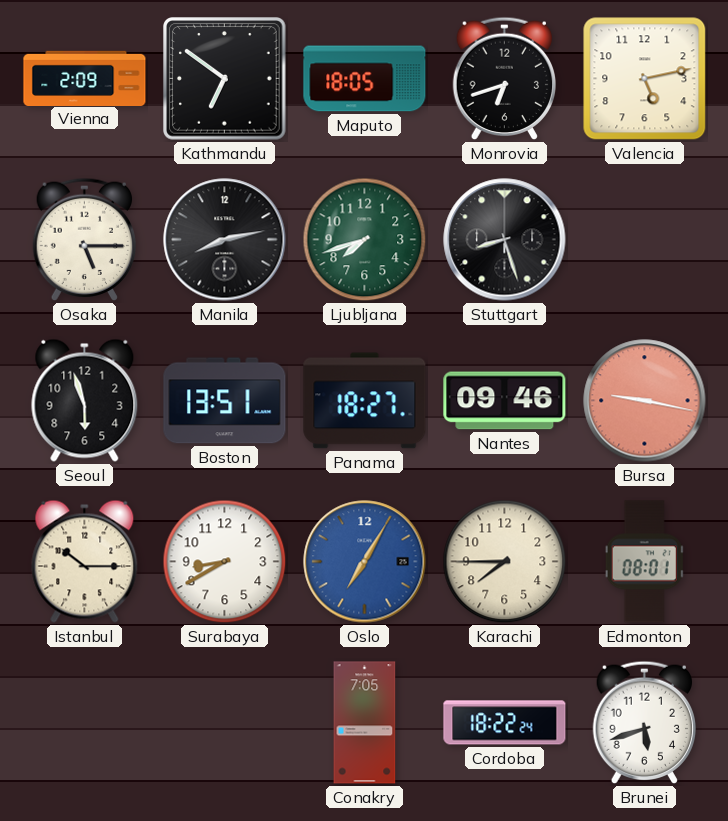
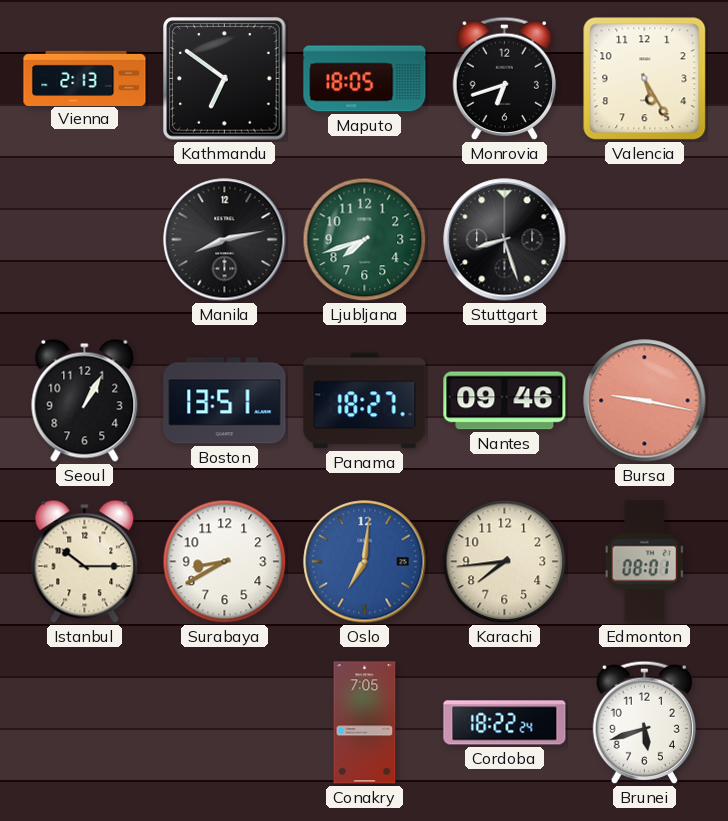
Vienna: 2:09 -> 2:13
Valencia: 5:13 -> 5:25
Osaka: 5:15 -> none
Seoul: 5:57 -> 1:05
Oslo: 7:05 -> 7:01
Karachi: 7:45 -> 7:44
